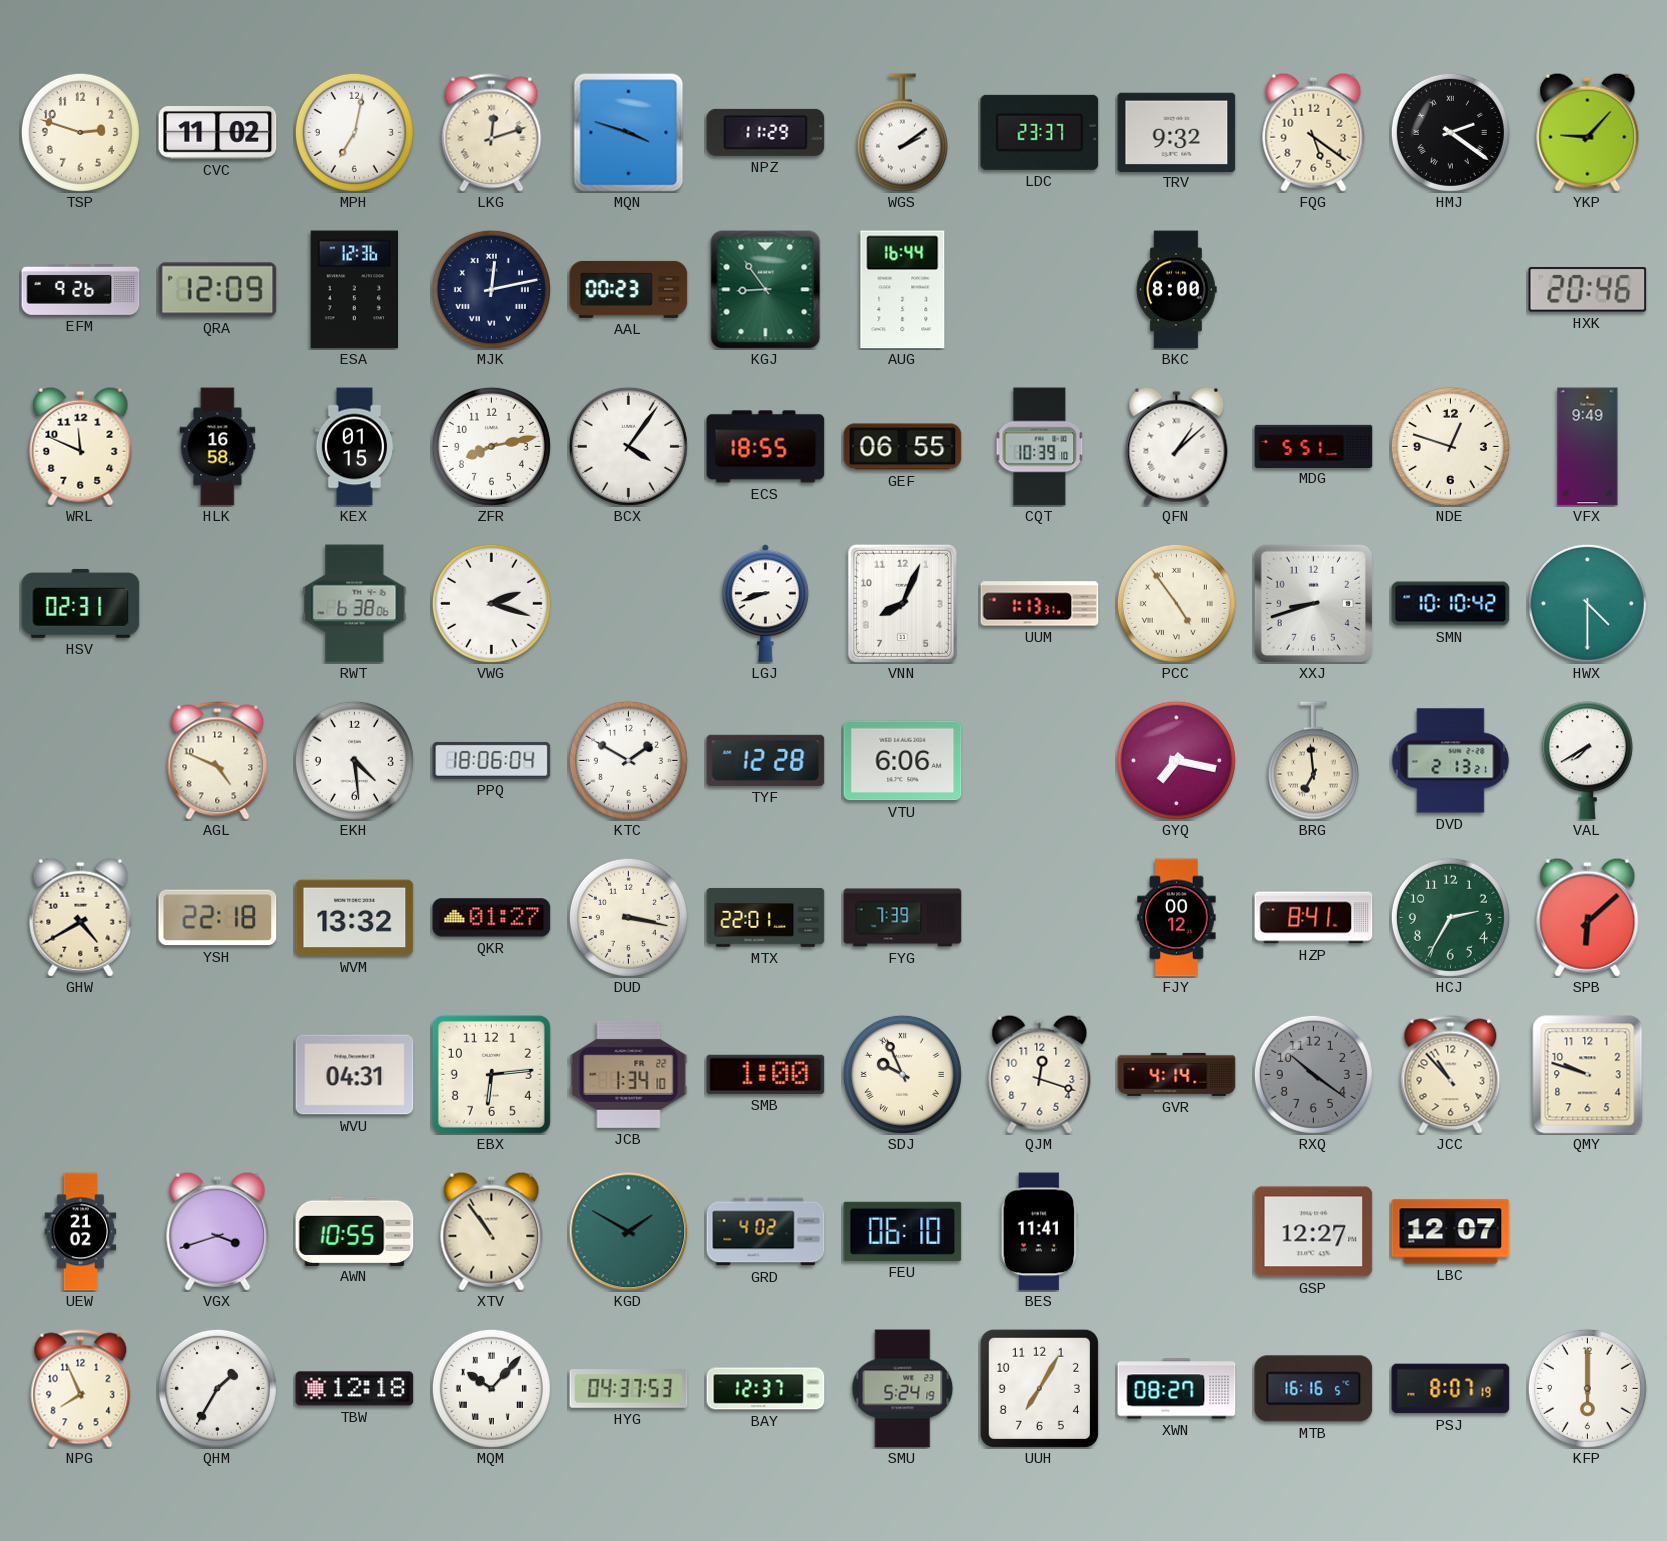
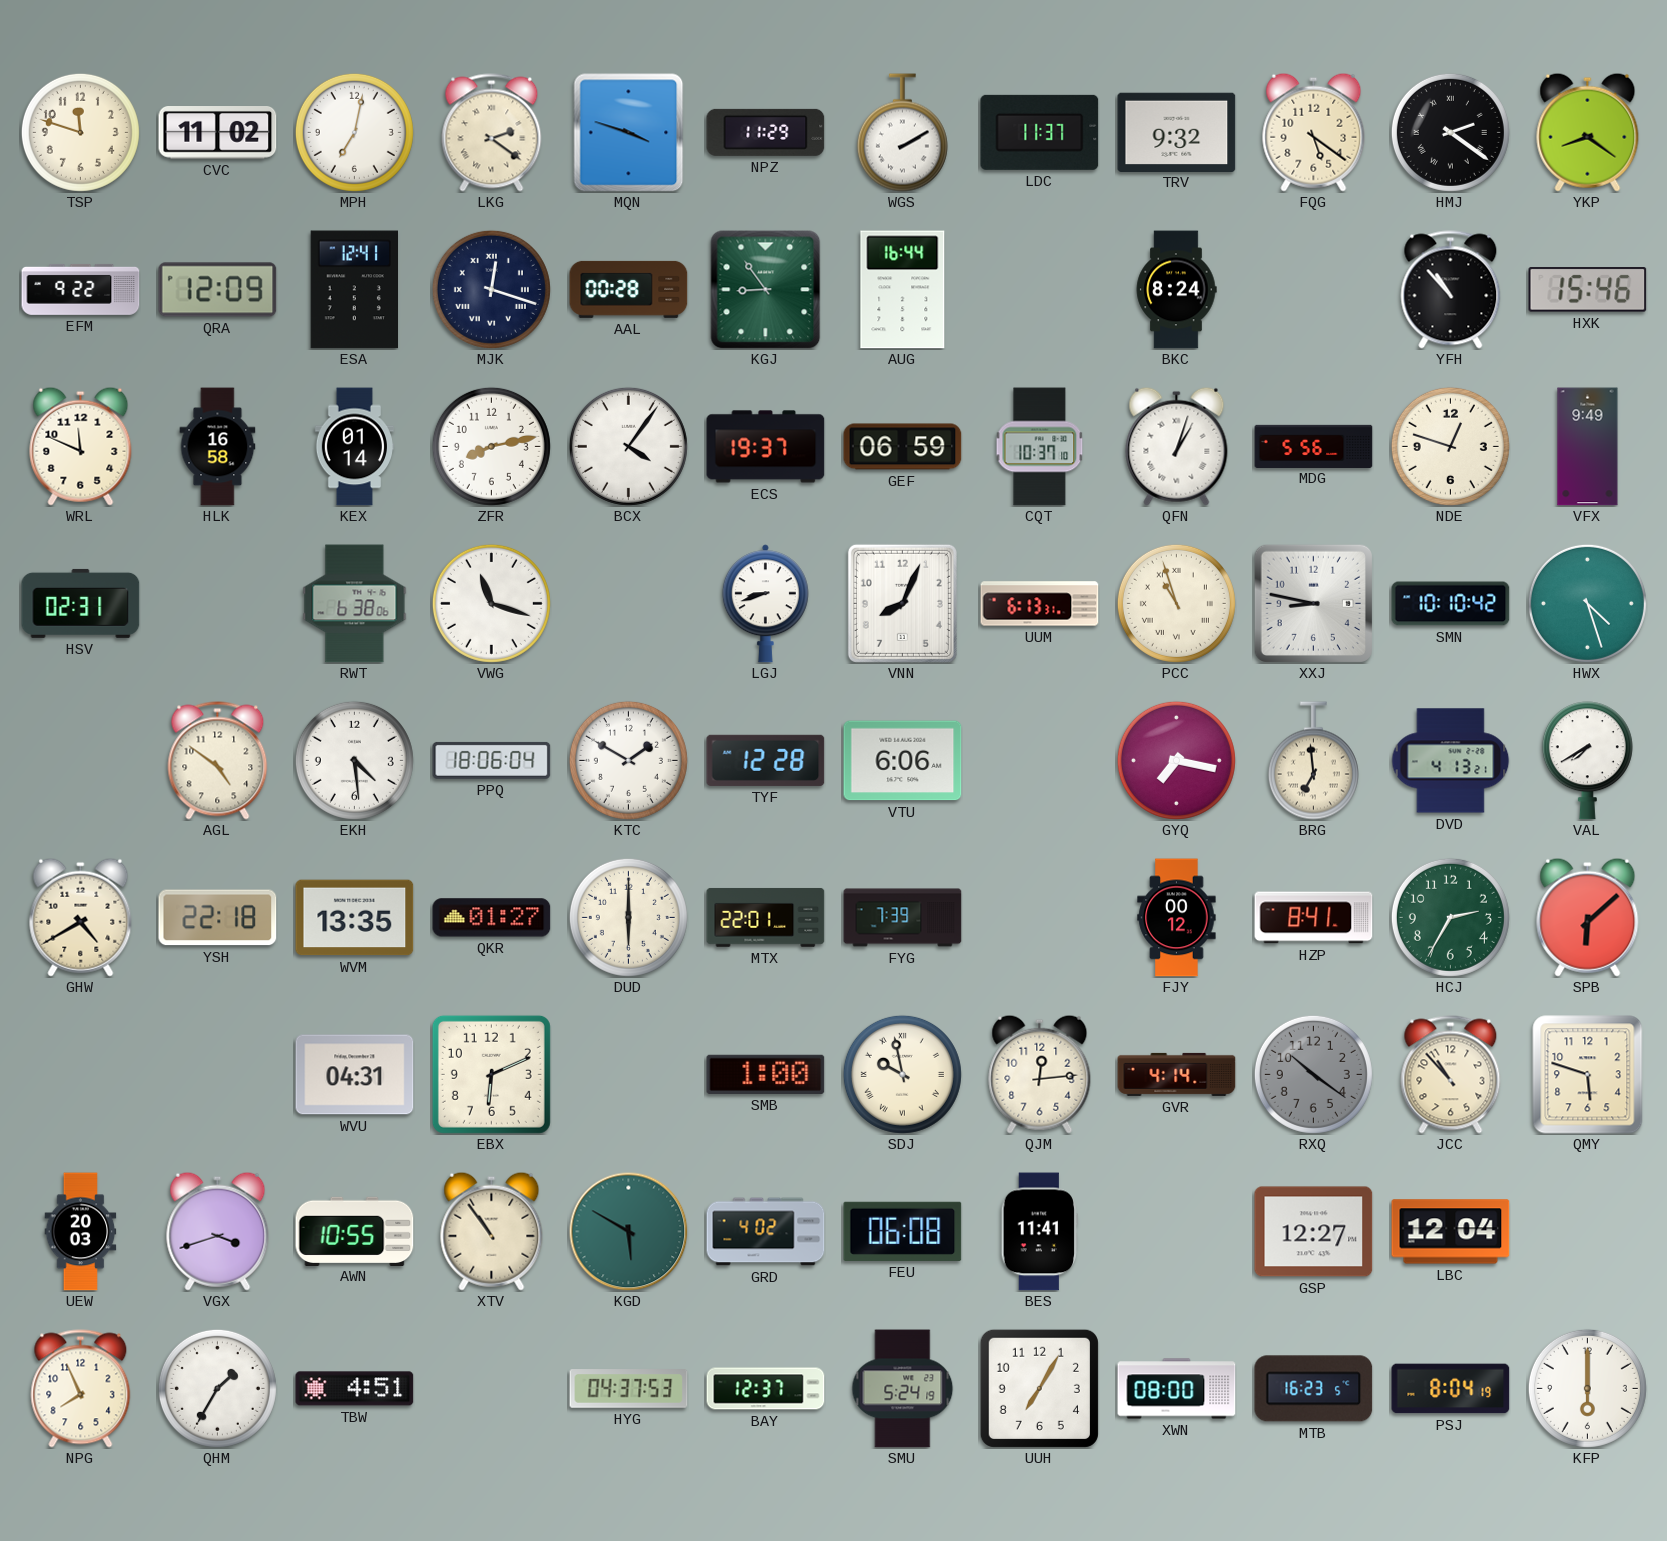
TSP: 2:48 -> 11:48
LKG: 12:12 -> 2:21
WGS: 2:09 -> 2:10
LDC: 23:37 -> 11:37
YKP: 9:07 -> 8:21
EFM: 9:26 -> 9:22
ESA: 12:36 -> 12:41
MJK: 12:13 -> 12:18
AAL: 00:23 -> 00:28
BKC: 8:00 -> 8:24
YFH: none -> 10:53
HXK: 20:46 -> 15:46
KEX: 01:15 -> 01:14
ECS: 18:55 -> 19:37
GEF: 06:55 -> 06:59
CQT: 10:39 -> 10:37
QFN: 1:08 -> 1:03
MDG: 5:51 -> 5:56
VWG: 2:18 -> 11:18
UUM: 1:13 -> 6:13
PCC: 4:54 -> 10:57
XXJ: 8:42 -> 8:47
HWX: 4:30 -> 4:27
AGL: 4:49 -> 4:51
DVD: 2:13 -> 4:13
WVM: 13:32 -> 13:35
DUD: 3:17 -> 6:00
EBX: 6:14 -> 6:11
JCB: 1:34 -> none
SDJ: 9:56 -> 9:58
QJM: 12:18 -> 12:14
QMY: 9:48 -> 5:48
UEW: 21:02 -> 20:03
KGD: 1:50 -> 5:50
FEU: 06:10 -> 06:08
LBC: 12:07 -> 12:04
TBW: 12:18 -> 4:51
MQM: 10:07 -> none
XWN: 08:27 -> 08:00
MTB: 16:16 -> 16:23
PSJ: 8:07 -> 8:04
